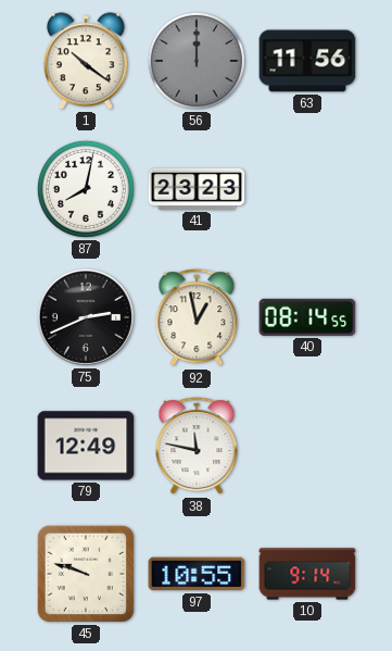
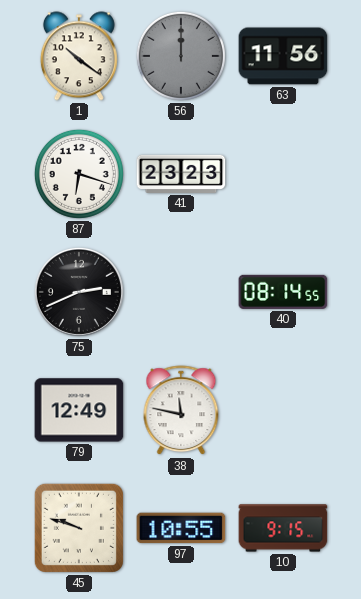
87: 8:02 -> 6:18
92: 12:58 -> none
10: 9:14 -> 9:15
